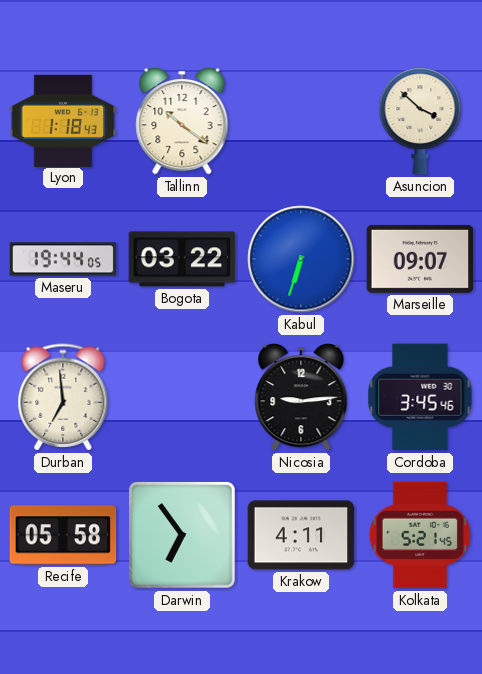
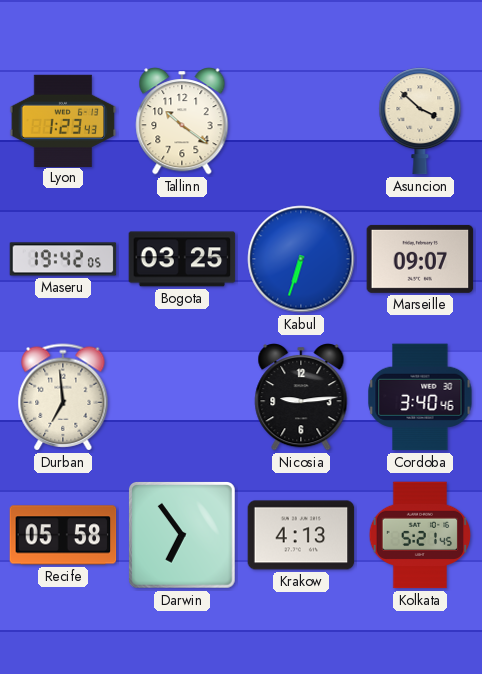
Lyon: 1:18 -> 1:23
Maseru: 19:44 -> 19:42
Bogota: 03:22 -> 03:25
Cordoba: 3:45 -> 3:40
Krakow: 4:11 -> 4:13
